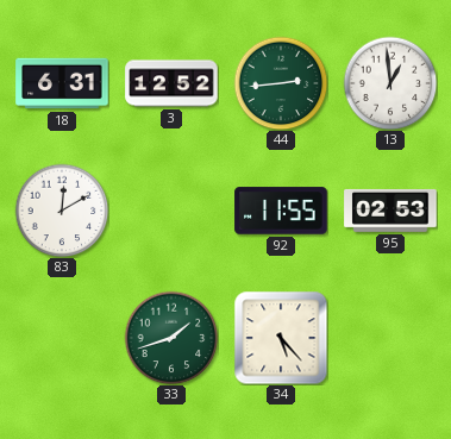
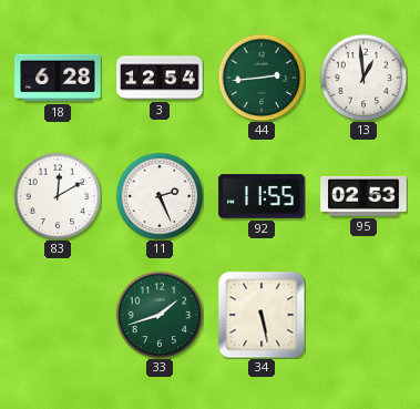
18: 6:31 -> 6:28
3: 12:52 -> 12:54
11: none -> 2:26
34: 5:23 -> 5:28
